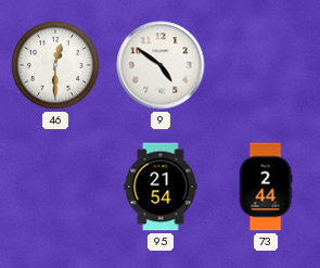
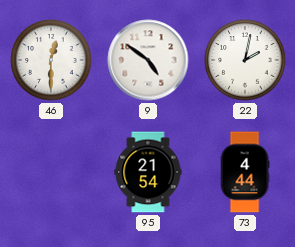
22: none -> 2:02
73: 2:44 -> 4:44
